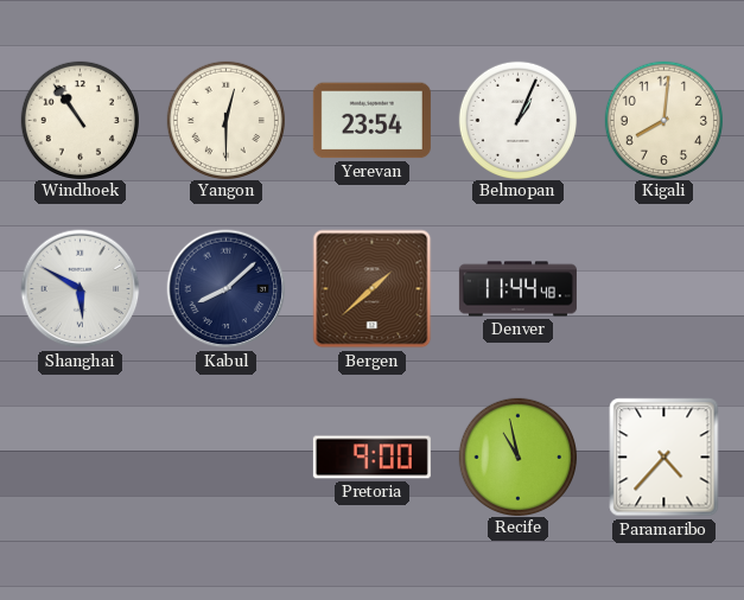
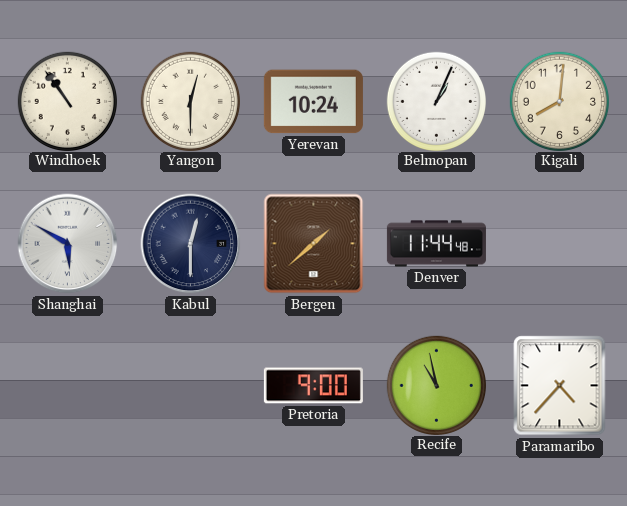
Yerevan: 23:54 -> 10:24
Kabul: 8:08 -> 12:30
